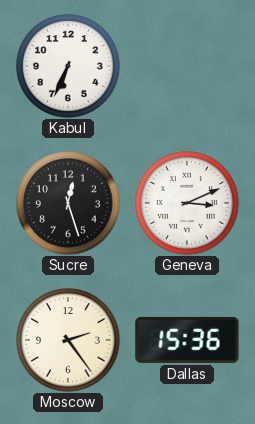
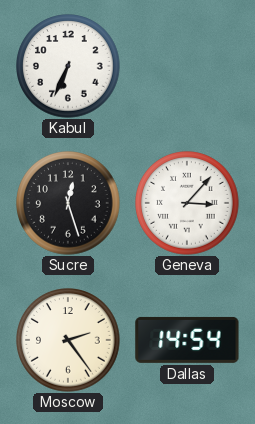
Geneva: 3:11 -> 3:07
Dallas: 15:36 -> 14:54
